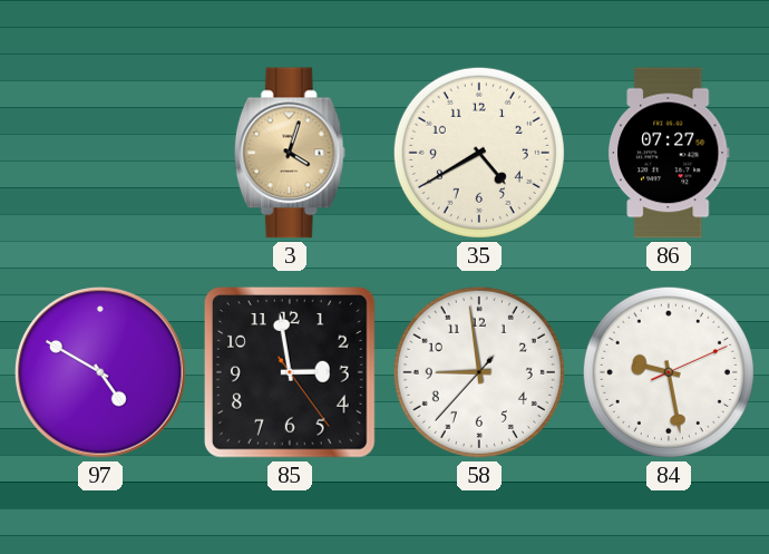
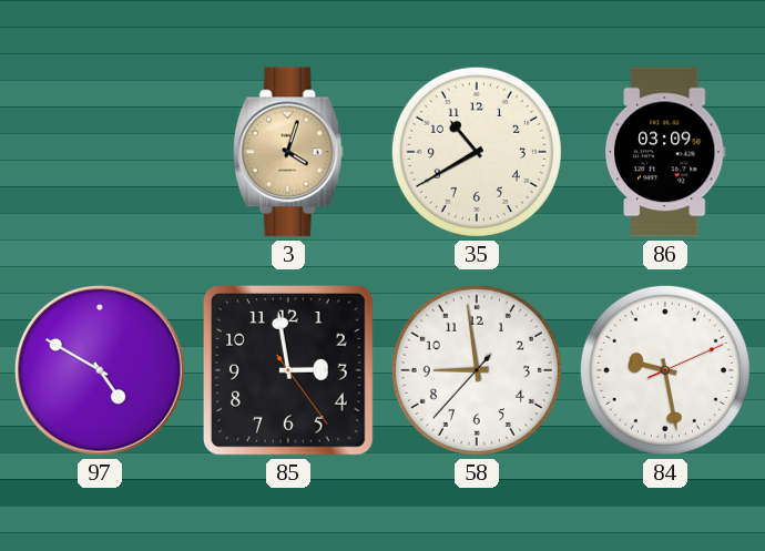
35: 4:40 -> 10:40
86: 07:27 -> 03:09
